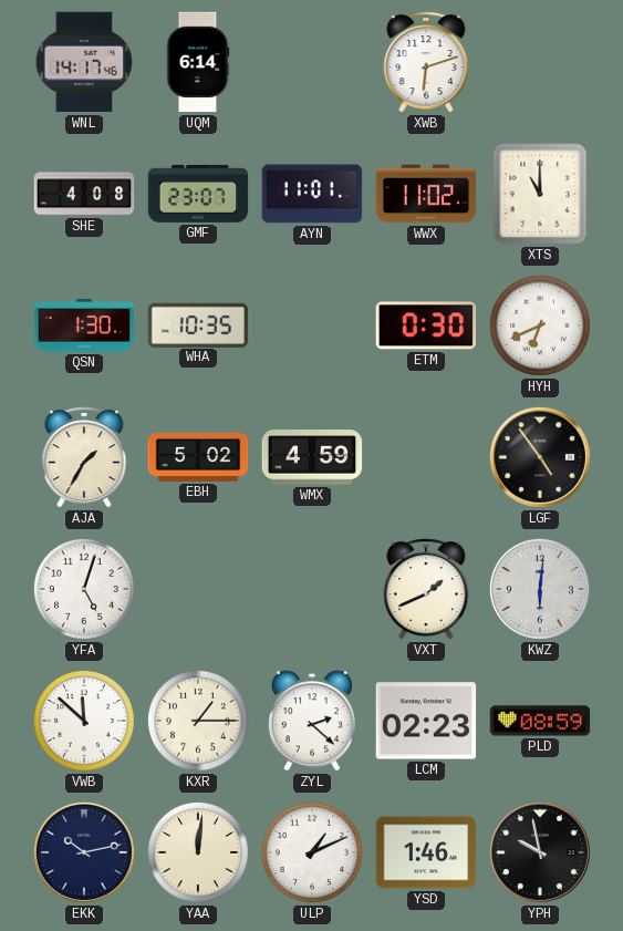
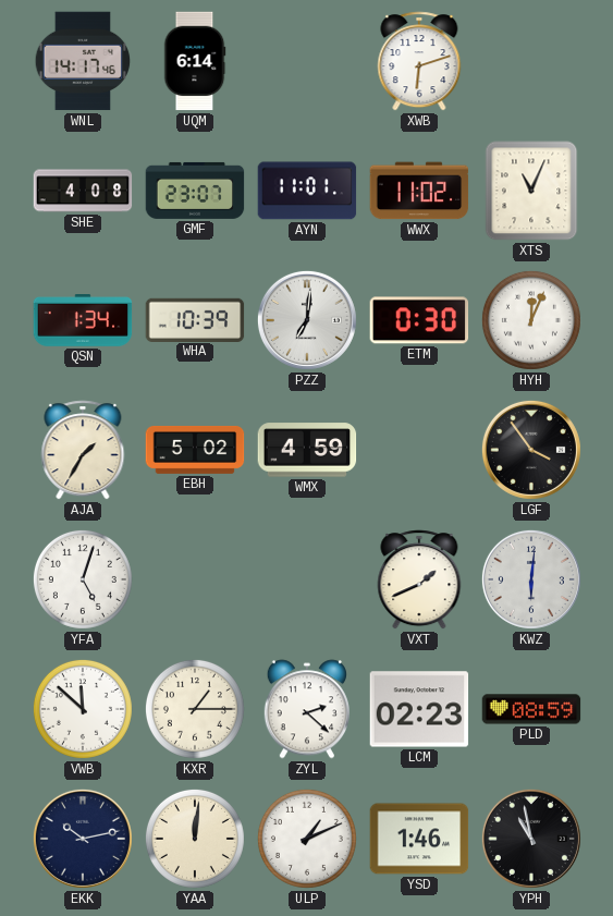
XTS: 11:00 -> 11:04
QSN: 1:30 -> 1:34
WHA: 10:35 -> 10:39
PZZ: none -> 7:01
HYH: 6:41 -> 12:04
LGF: 4:54 -> 3:54
YPH: 9:58 -> 10:58
